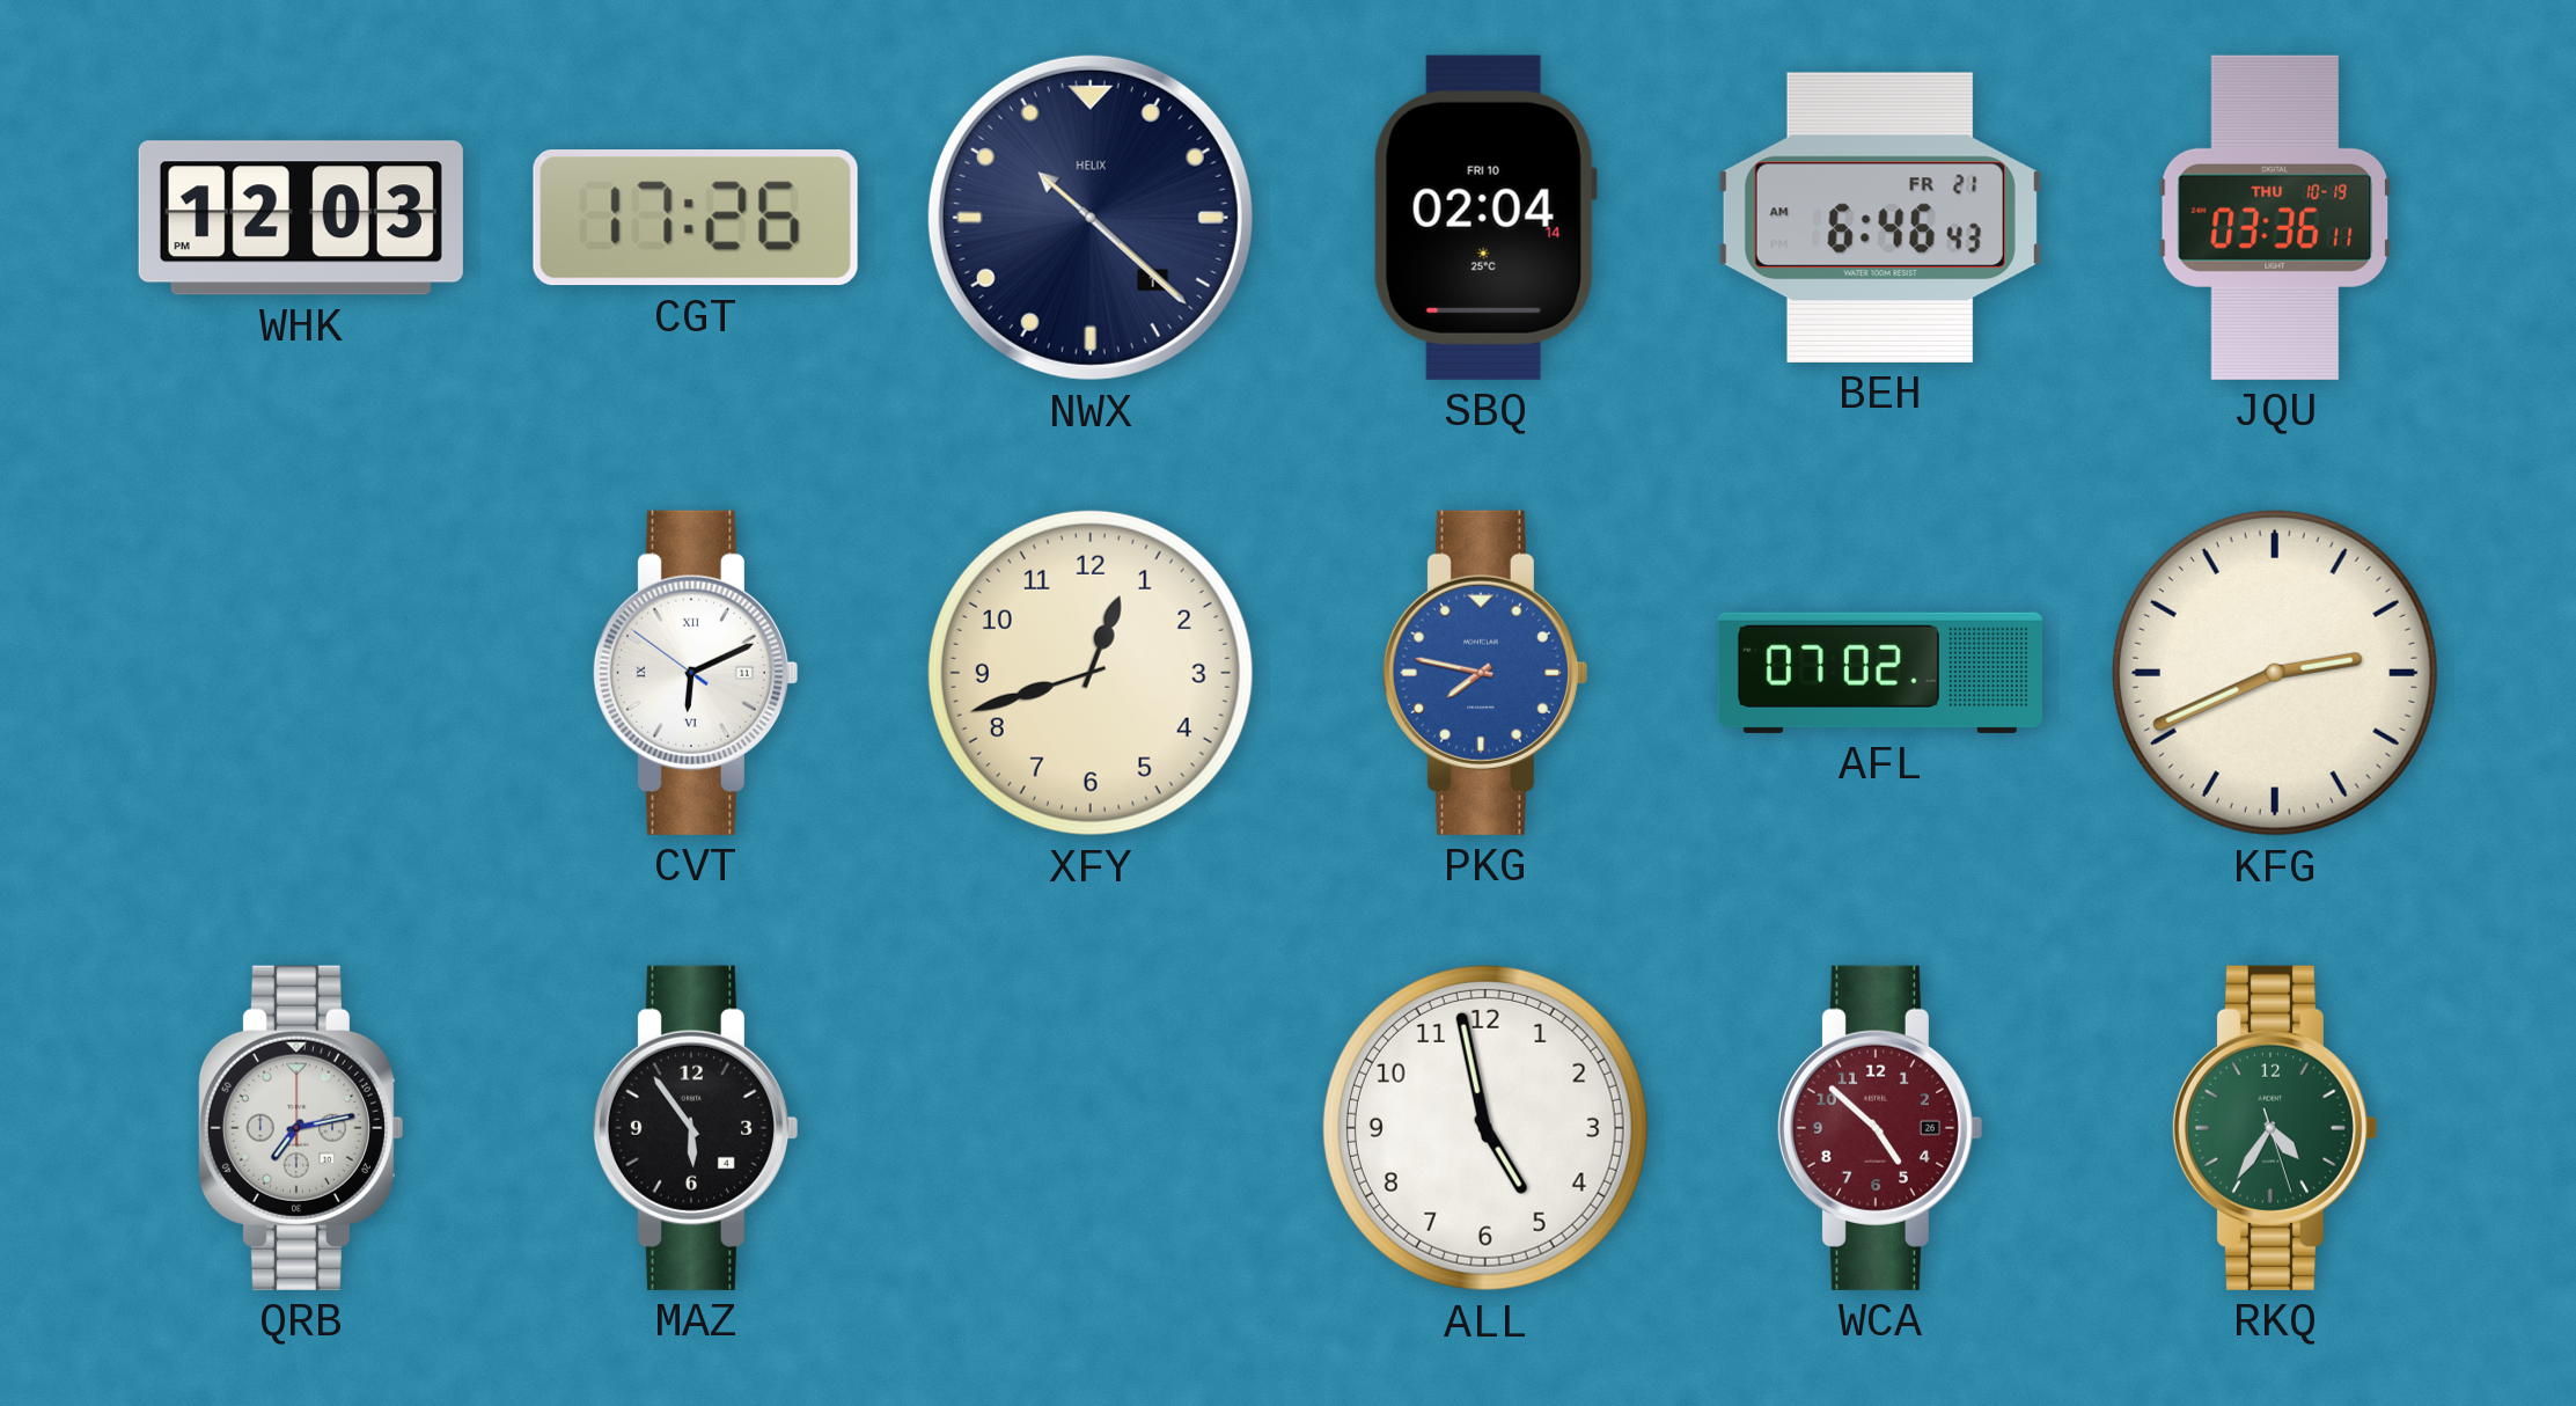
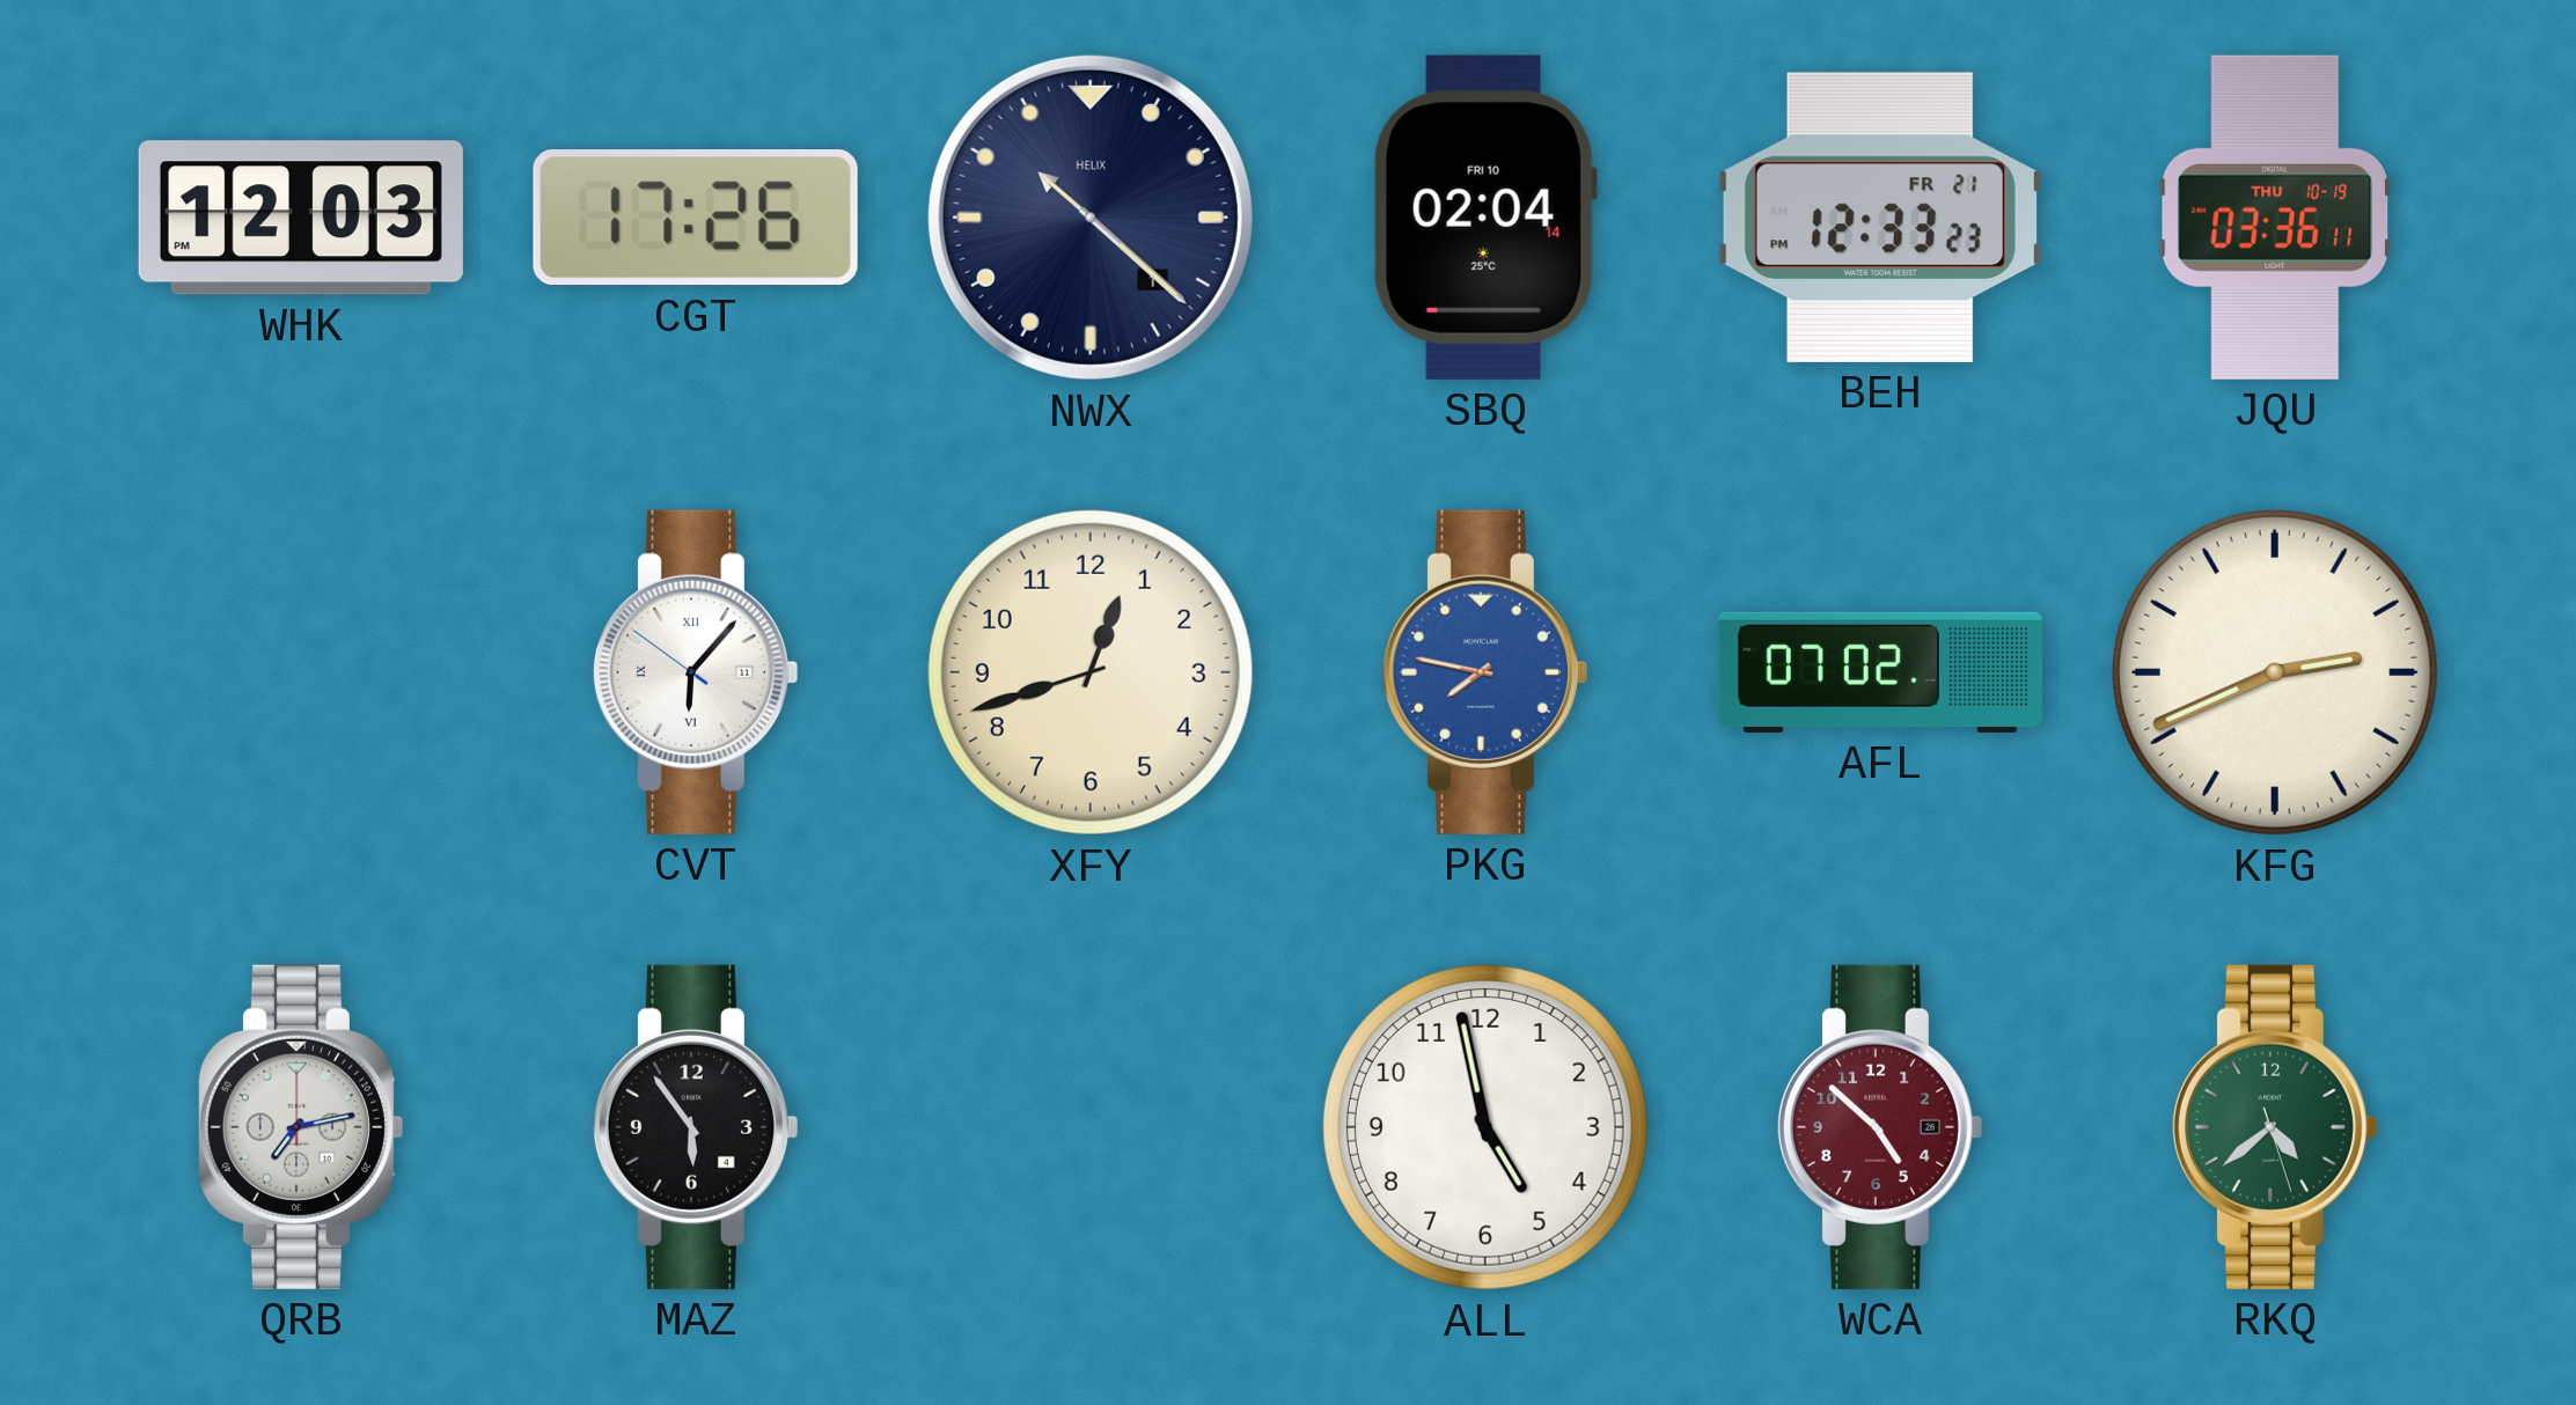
BEH: 6:46 -> 12:33
CVT: 6:10 -> 6:06
RKQ: 4:35 -> 4:38
